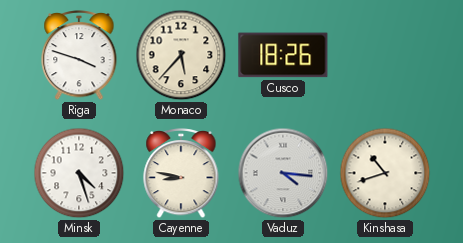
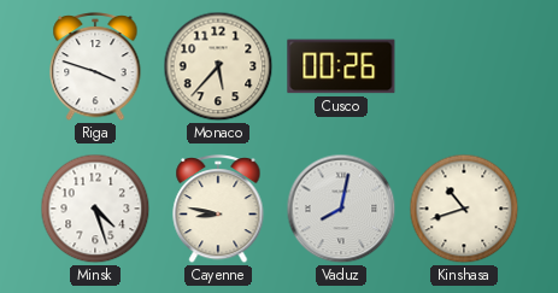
Cusco: 18:26 -> 00:26
Vaduz: 4:16 -> 8:02
